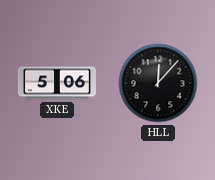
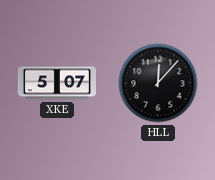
XKE: 5:06 -> 5:07
